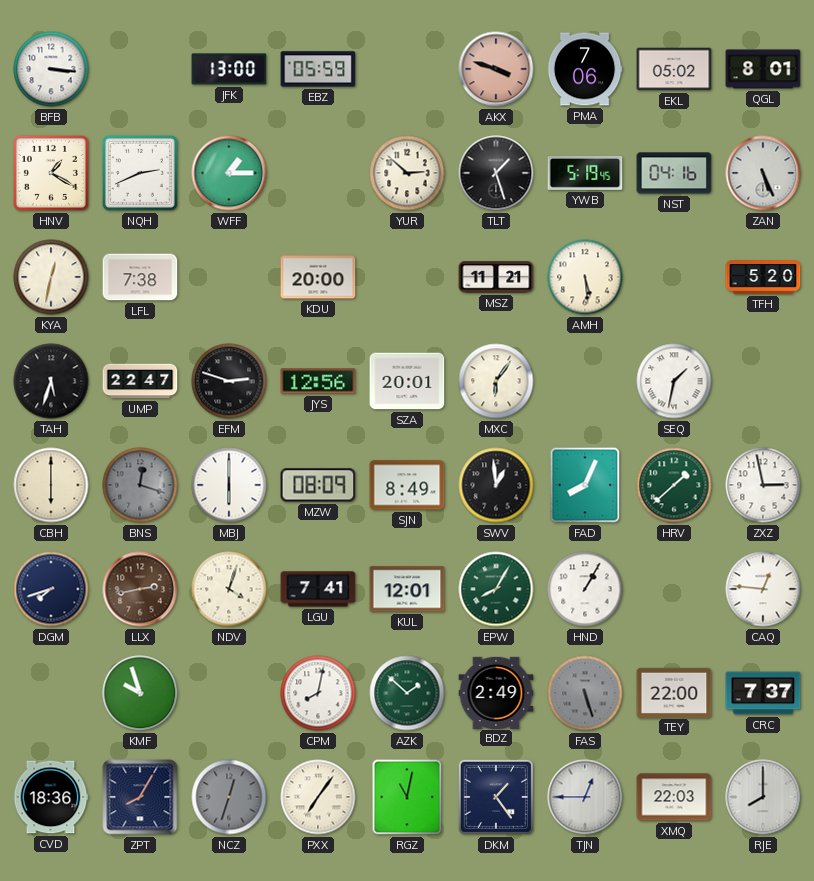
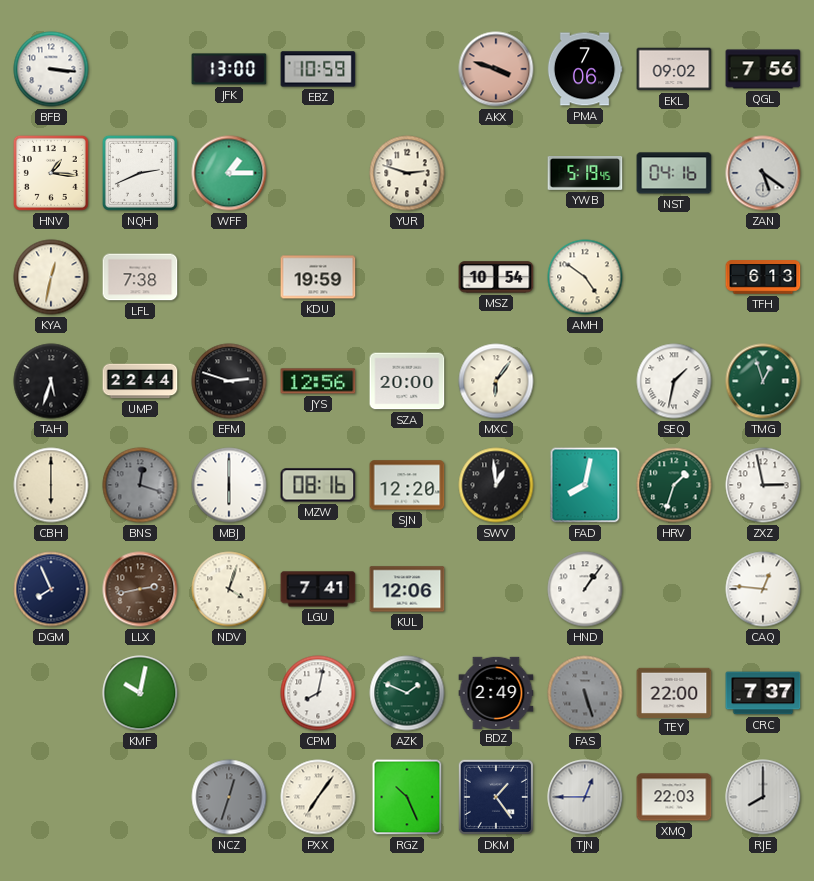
EBZ: 05:59 -> 10:59
EKL: 05:02 -> 09:02
QGL: 8:01 -> 7:56
HNV: 1:20 -> 1:16
YUR: 2:52 -> 2:48
TLT: 1:27 -> none
ZAN: 5:26 -> 5:21
KDU: 20:00 -> 19:59
MSZ: 11:21 -> 10:54
AMH: 5:29 -> 4:51
TFH: 5:20 -> 6:13
UMP: 22:47 -> 22:44
SZA: 20:01 -> 20:00
TMG: none -> 12:57
MZW: 08:09 -> 08:16
SJN: 8:49 -> 12:20
FAD: 8:04 -> 8:02
HRV: 1:38 -> 1:33
DGM: 7:42 -> 7:56
KUL: 12:01 -> 12:06
EPW: 8:05 -> none
HND: 1:05 -> 1:06
KMF: 9:57 -> 10:02
AZK: 1:52 -> 1:49
CVD: 18:36 -> none
ZPT: 8:05 -> none
RGZ: 11:02 -> 10:26
